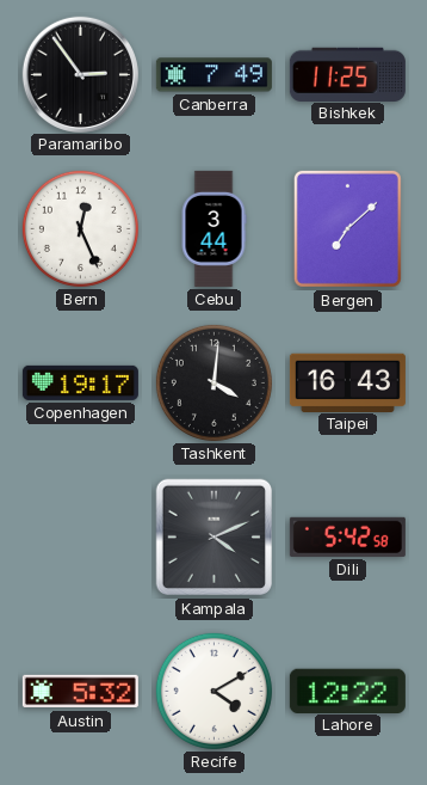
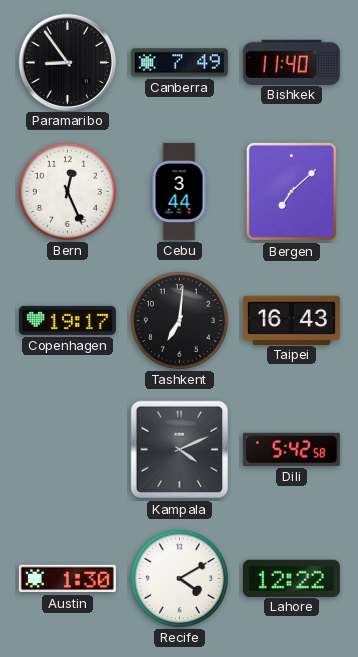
Paramaribo: 2:54 -> 8:54
Bishkek: 11:25 -> 11:40
Tashkent: 4:01 -> 7:01
Austin: 5:32 -> 1:30
